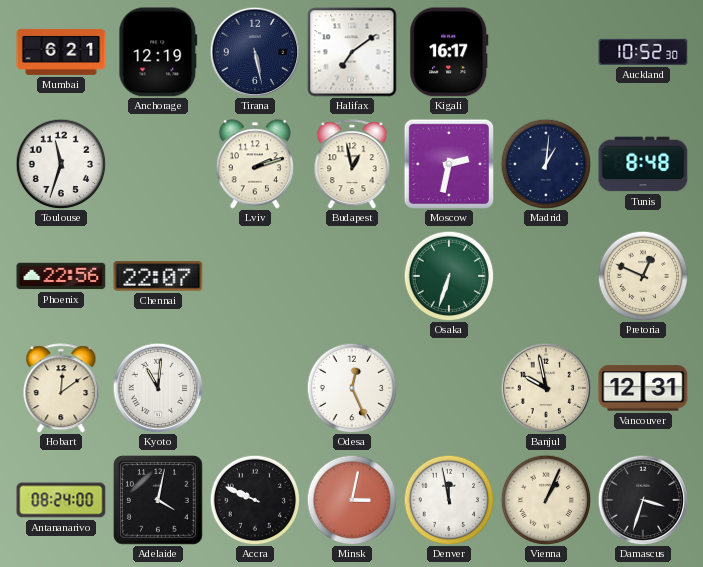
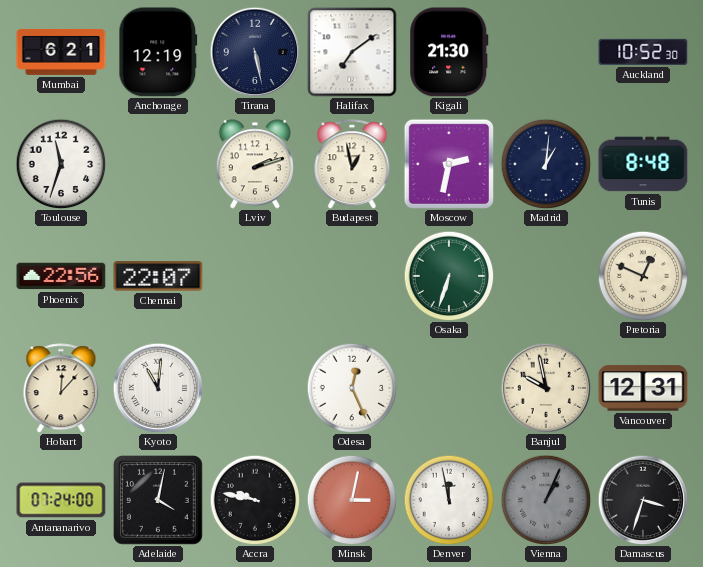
Kigali: 16:17 -> 21:30
Hobart: 12:09 -> 12:07
Antananarivo: 08:24 -> 07:24
Accra: 9:49 -> 9:47
Vienna dial: cream -> grey
